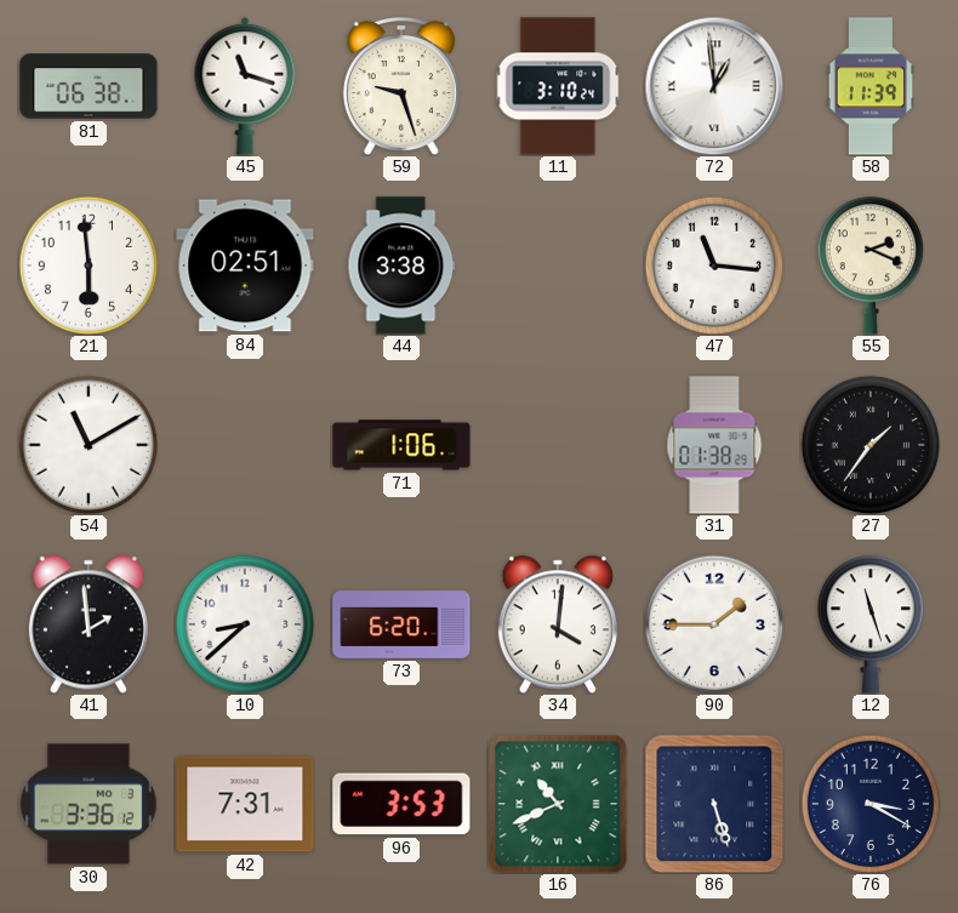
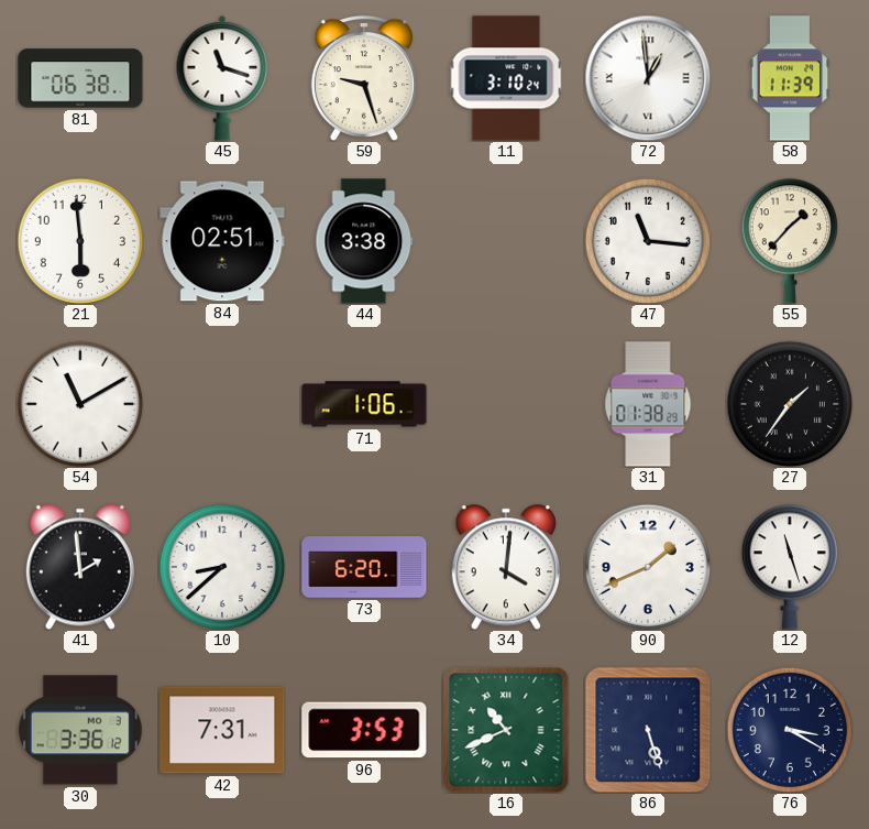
55: 2:19 -> 1:37
90: 1:45 -> 1:41
